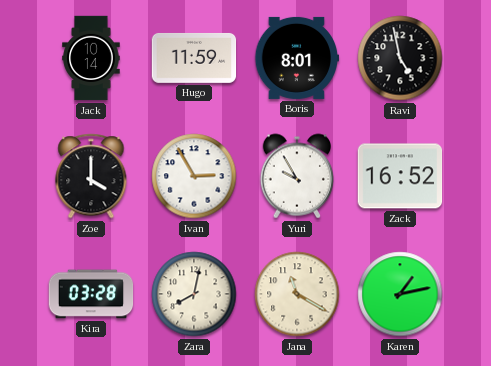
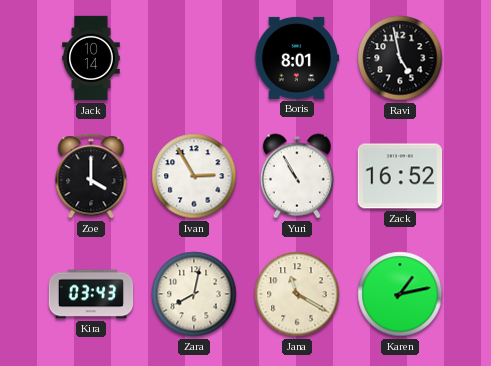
Hugo: 11:59 -> none
Yuri: 9:55 -> 10:55
Kira: 03:28 -> 03:43
